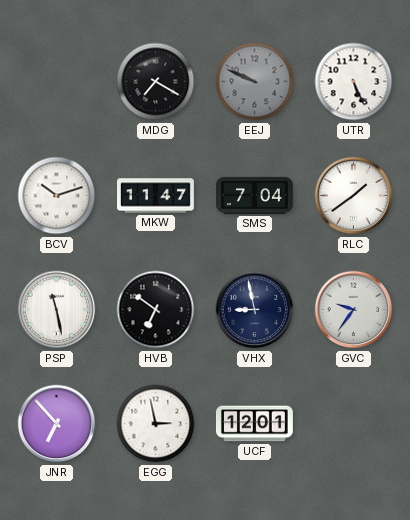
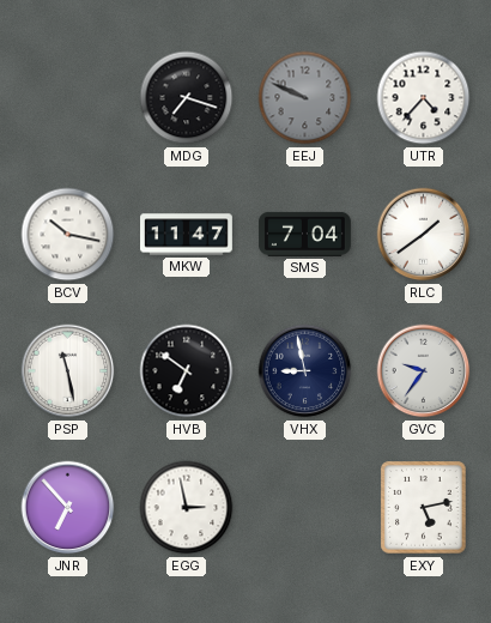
MDG: 7:20 -> 7:18
UTR: 5:26 -> 4:37
BCV: 10:12 -> 10:17
UCF: 12:01 -> none
EXY: none -> 5:13
